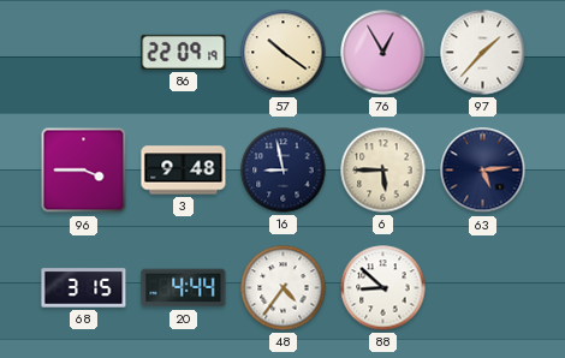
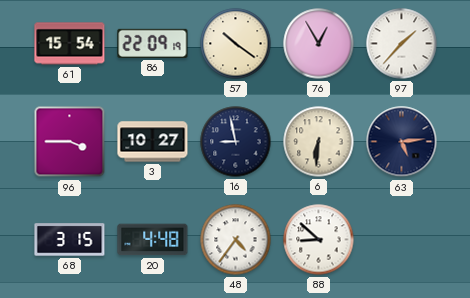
61: none -> 15:54
3: 9:48 -> 10:27
6: 5:45 -> 6:31
20: 4:44 -> 4:48
